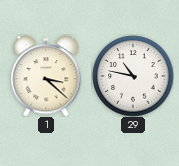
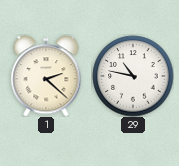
1: 3:22 -> 2:22
